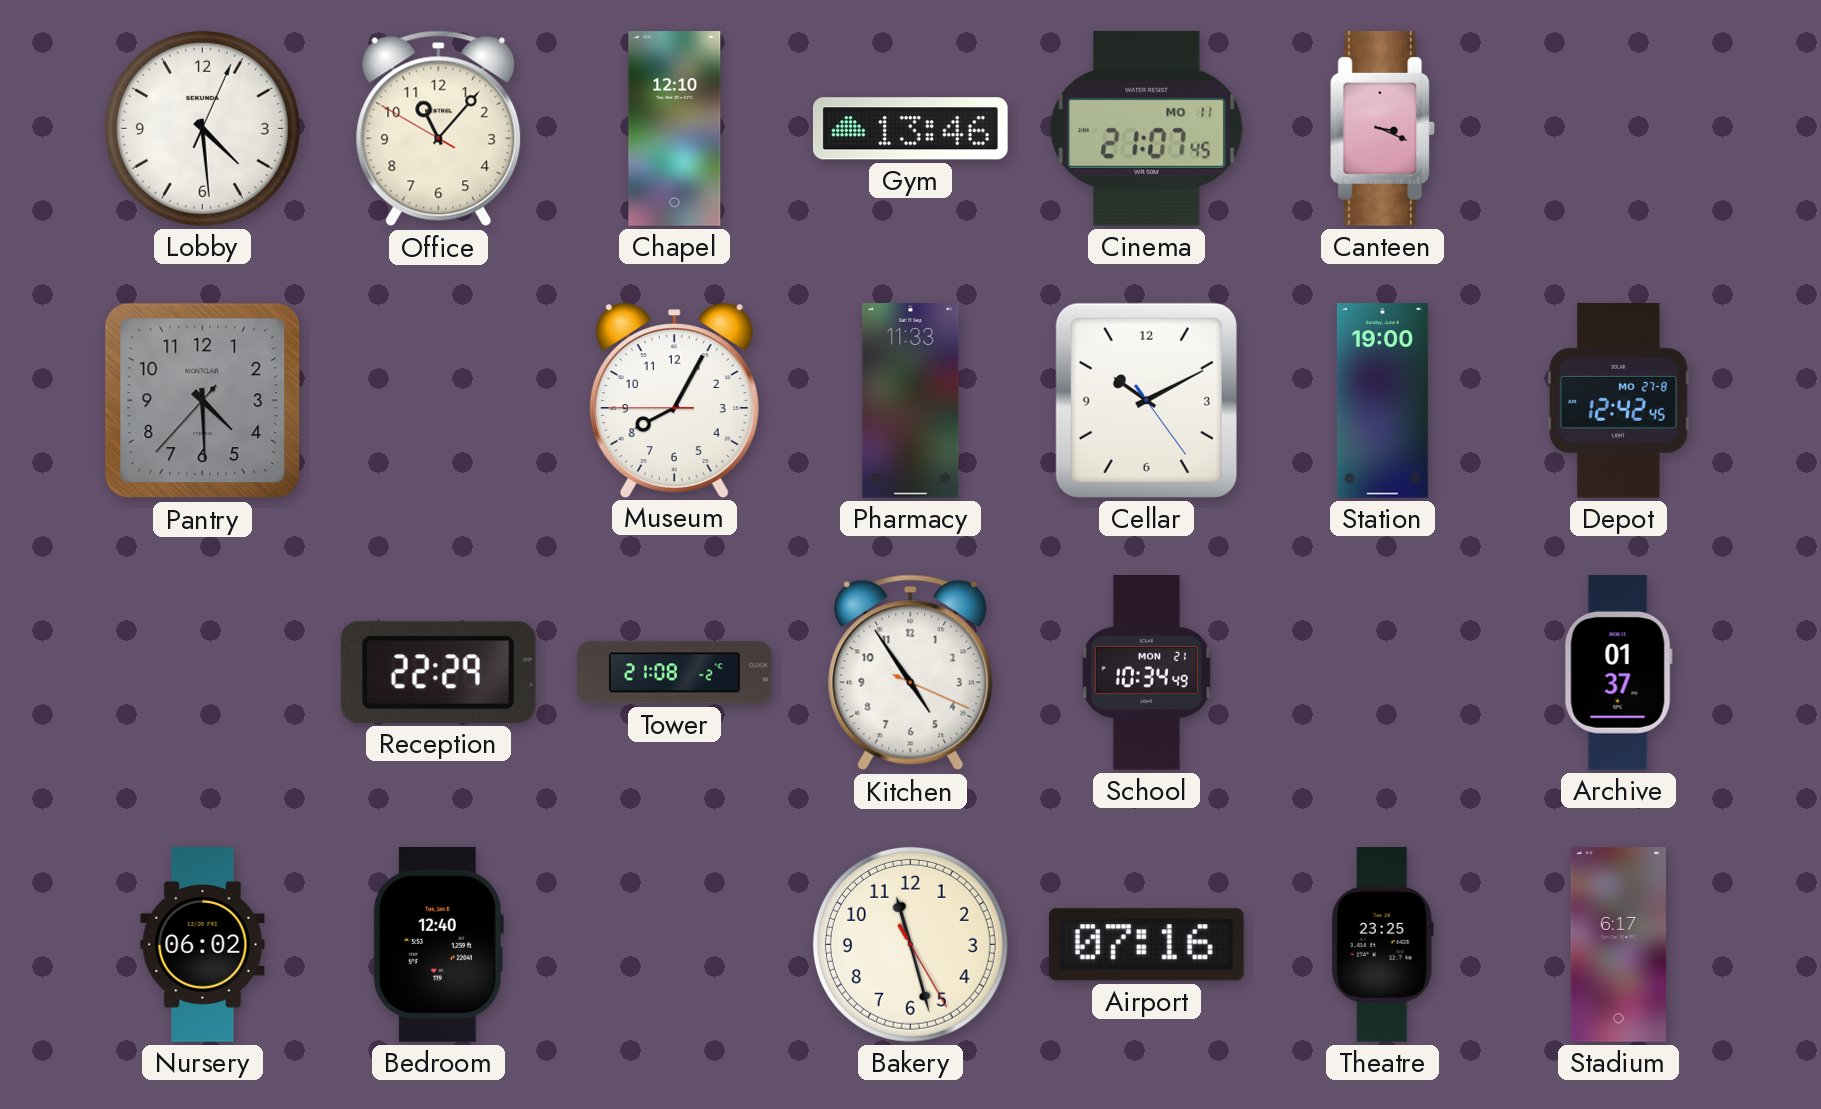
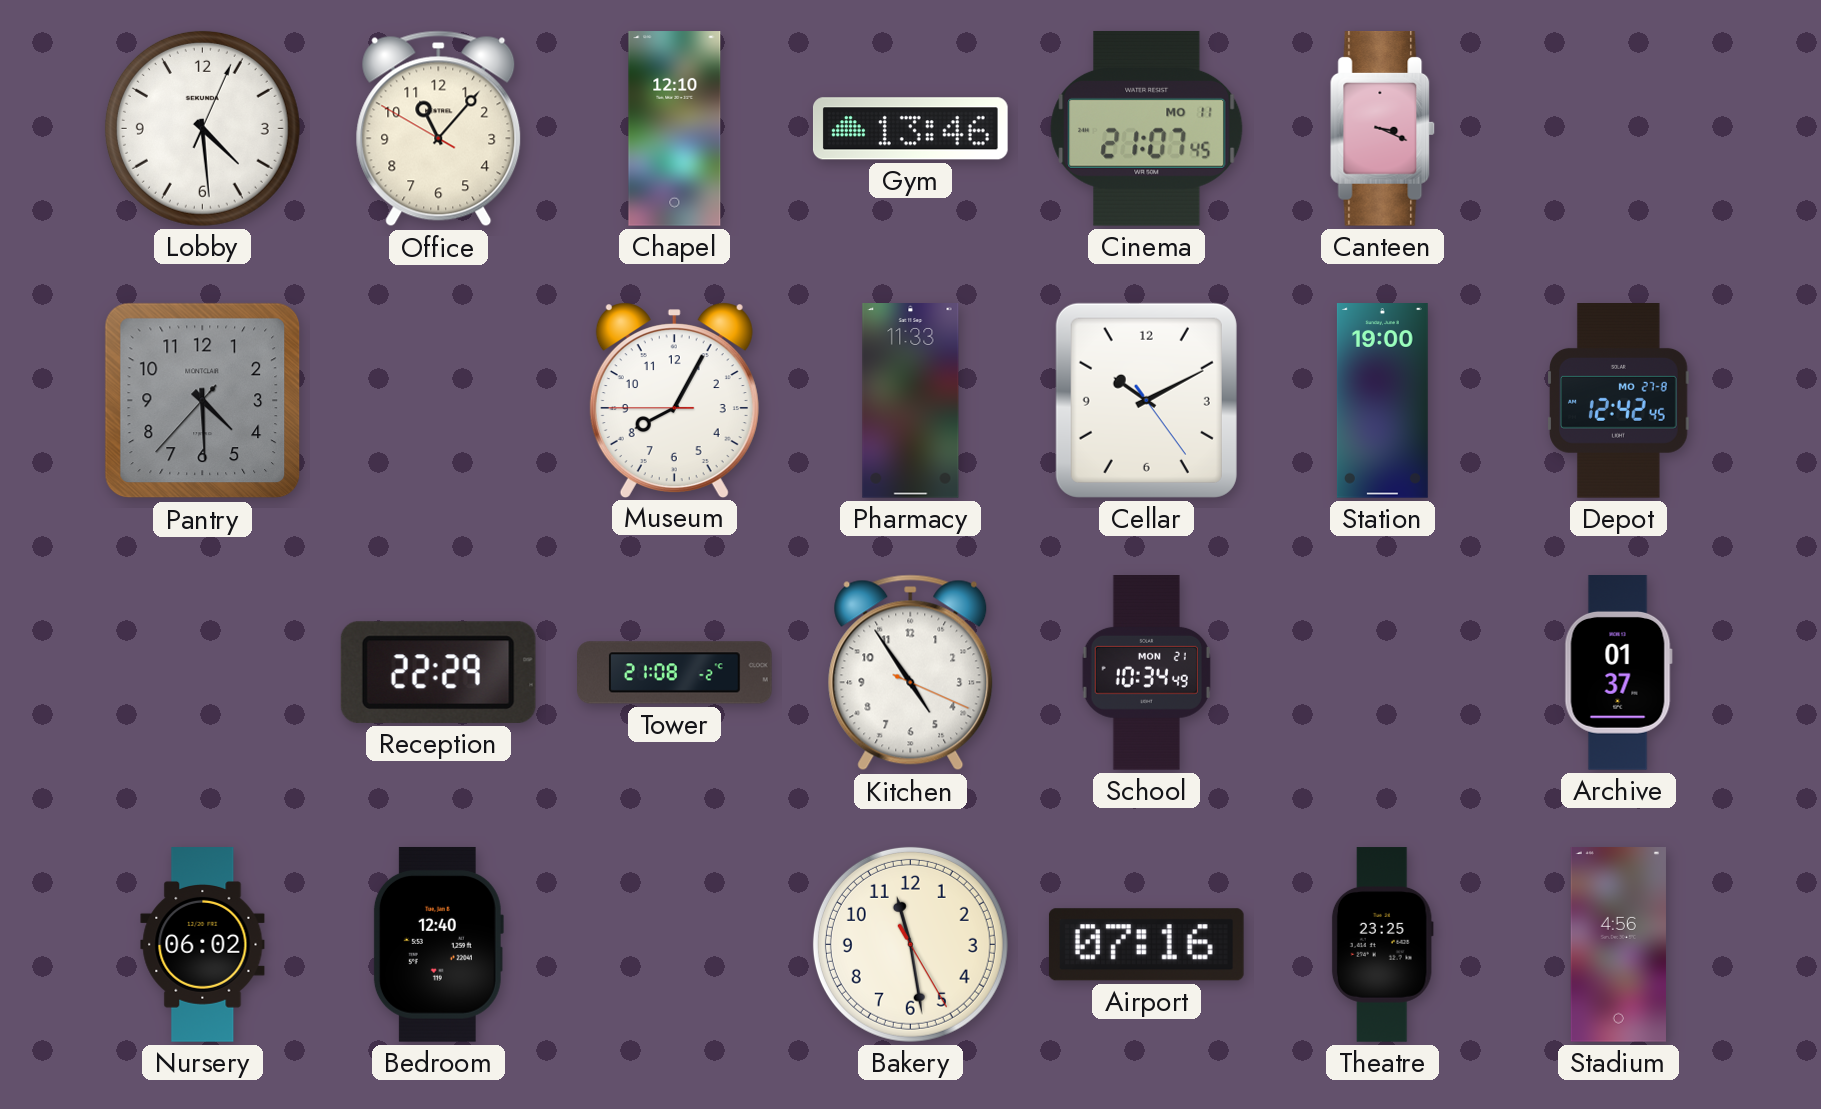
Bakery: 11:27 -> 11:28
Stadium: 6:17 -> 4:56
